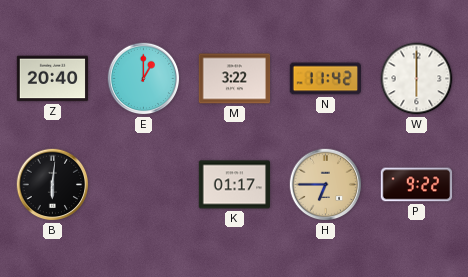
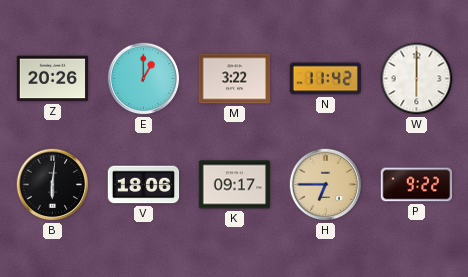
Z: 20:40 -> 20:26
V: none -> 18:06
K: 01:17 -> 09:17
